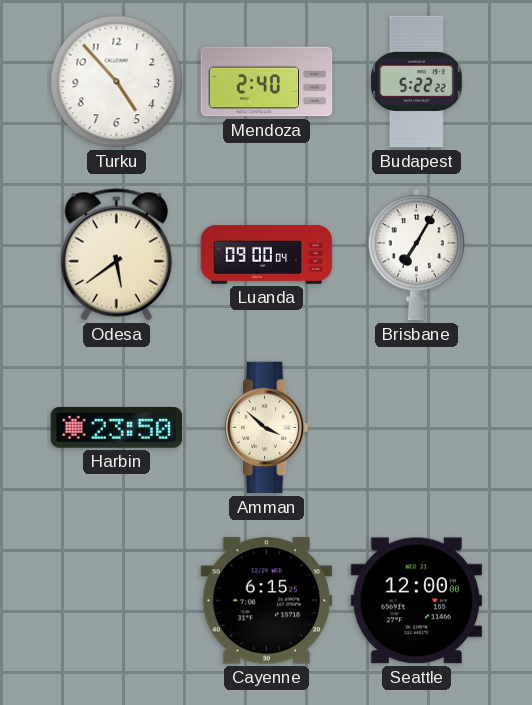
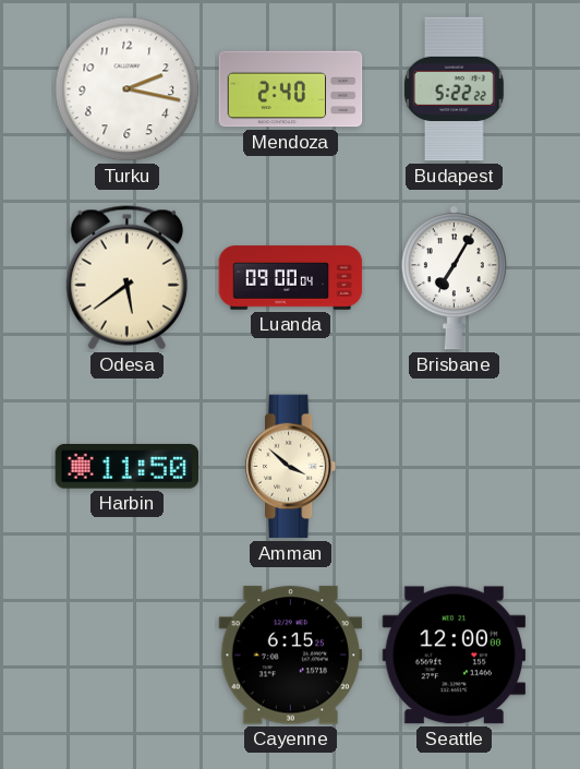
Turku: 4:53 -> 2:17
Harbin: 23:50 -> 11:50
